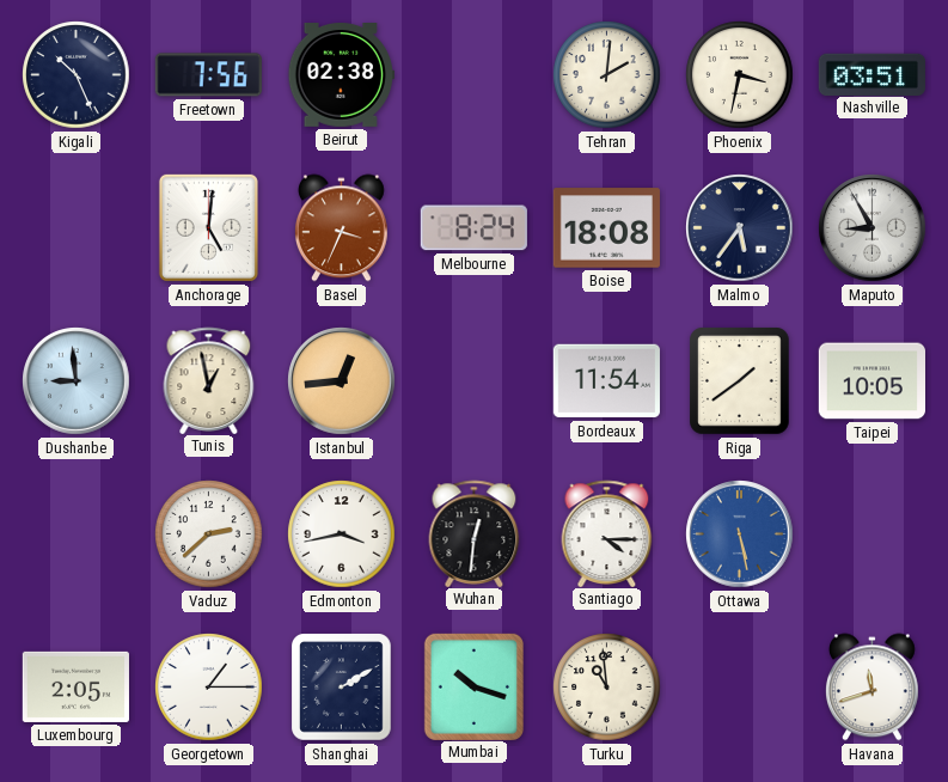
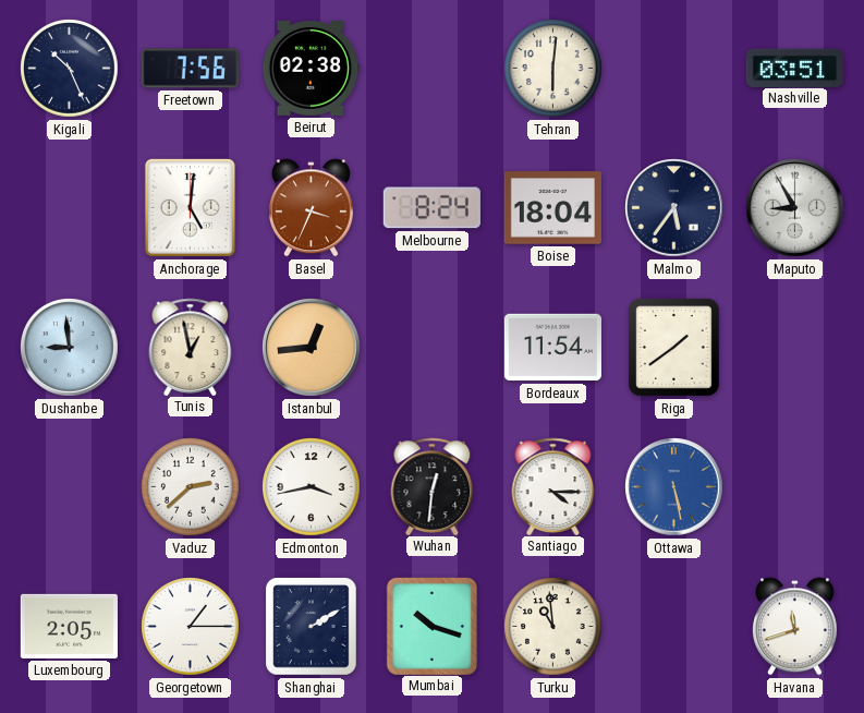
Tehran: 2:01 -> 6:01
Phoenix: 3:32 -> none
Boise: 18:08 -> 18:04
Taipei: 10:05 -> none
